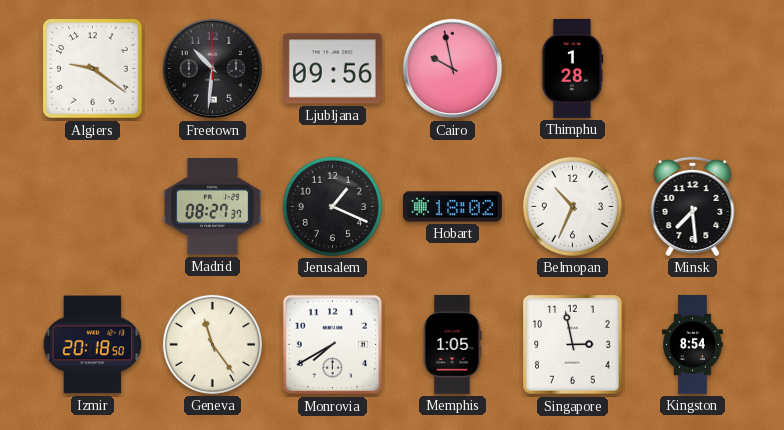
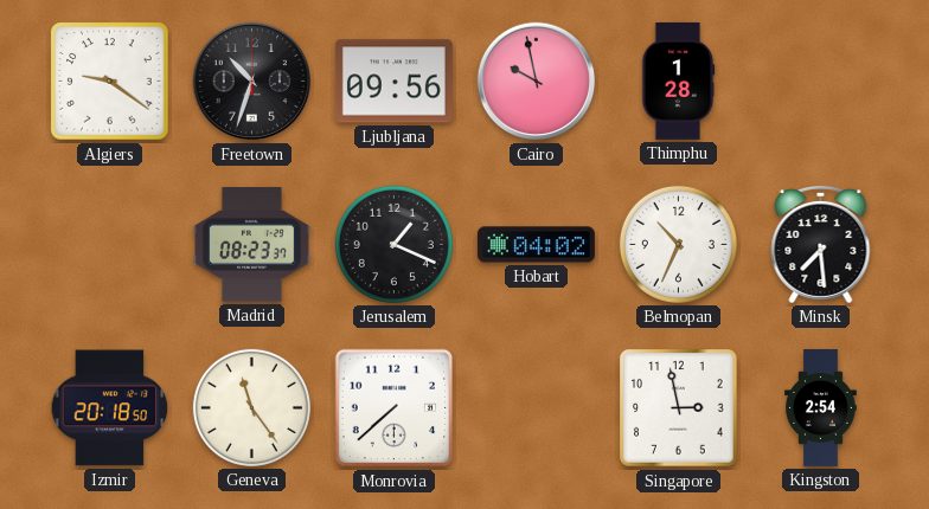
Freetown: 10:31 -> 10:33
Madrid: 08:27 -> 08:23
Hobart: 18:02 -> 04:02
Monrovia: 7:40 -> 7:38
Memphis: 1:05 -> none
Kingston: 8:54 -> 2:54
